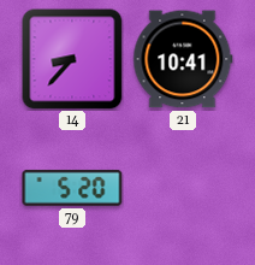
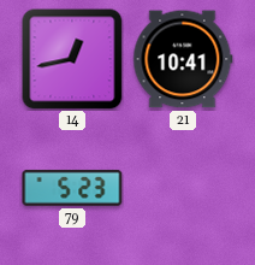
14: 8:37 -> 12:43
79: 5:20 -> 5:23
